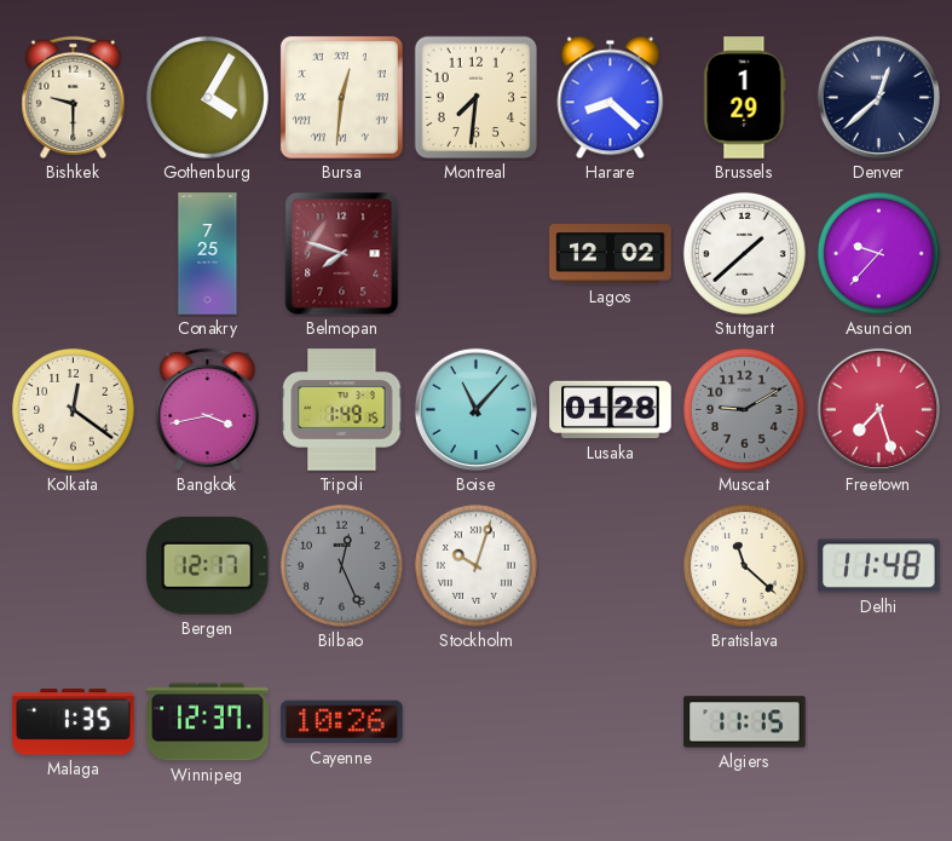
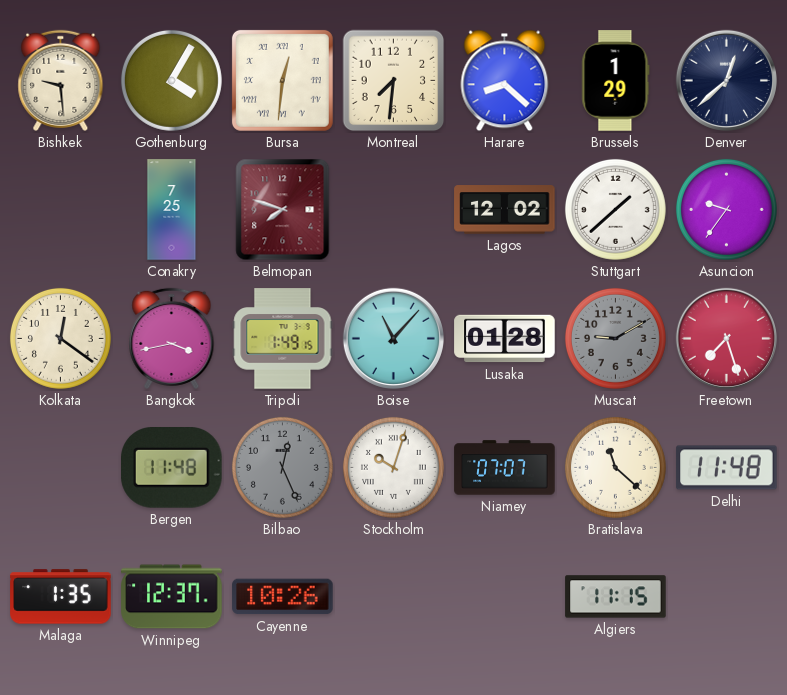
Bishkek: 9:30 -> 9:29
Asuncion: 9:37 -> 9:36
Bergen: 12:17 -> 11:48
Niamey: none -> 07:07
